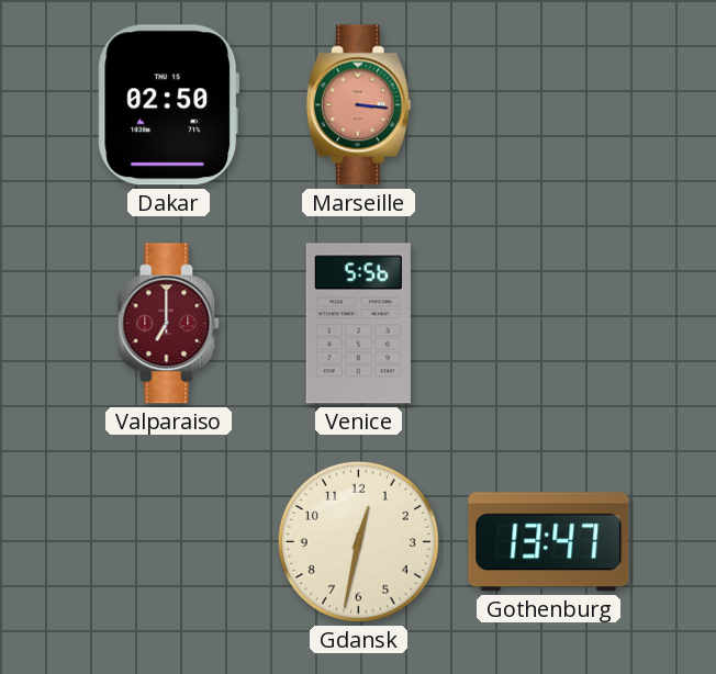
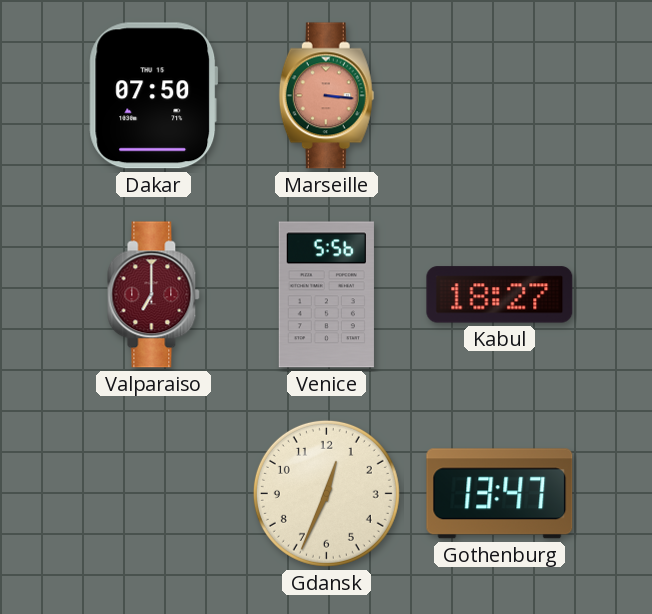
Dakar: 02:50 -> 07:50
Kabul: none -> 18:27
Gdansk: 12:32 -> 12:34
